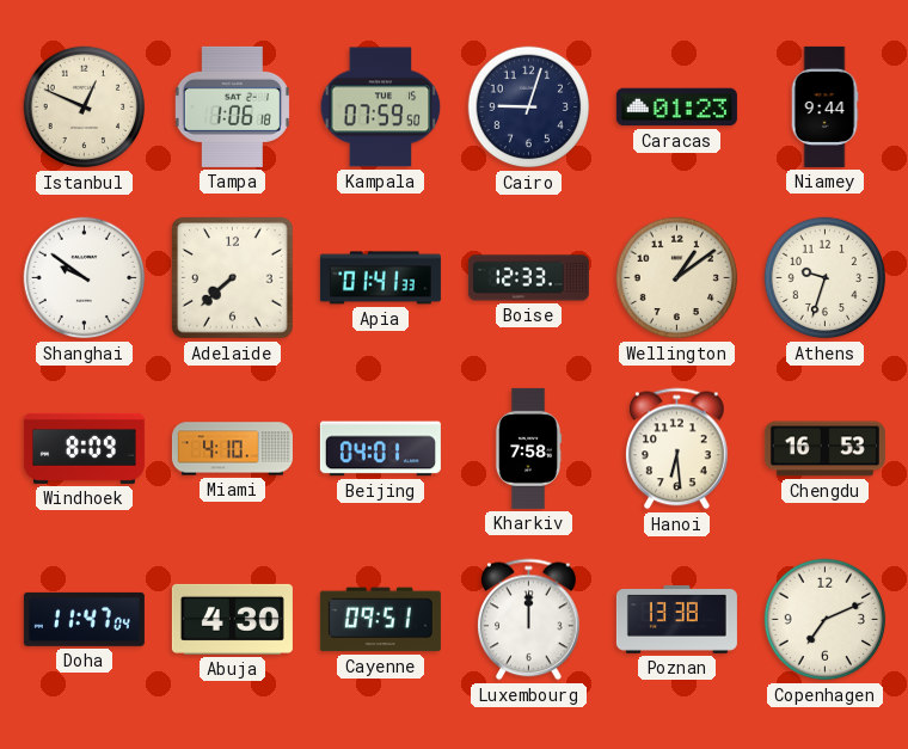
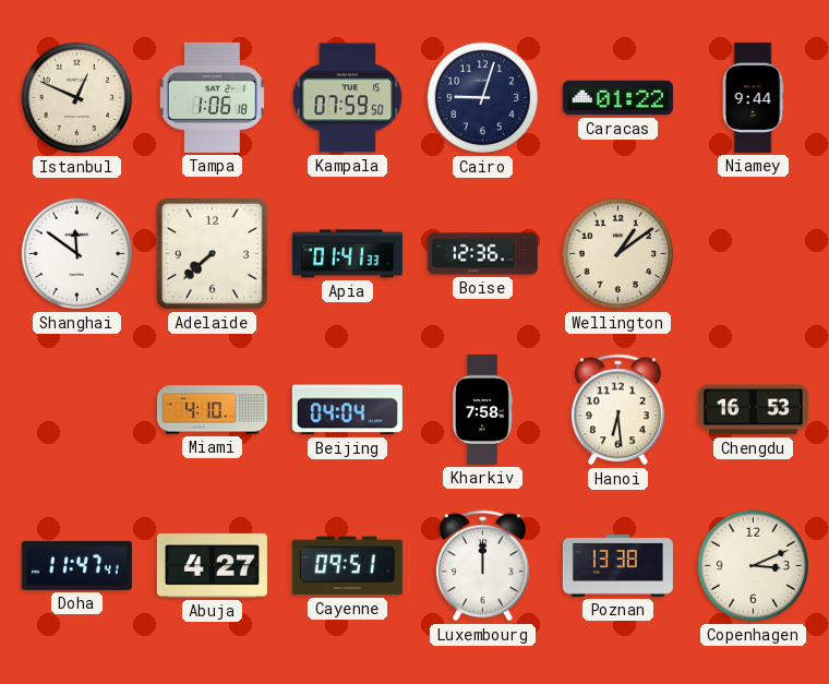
Caracas: 01:23 -> 01:22
Shanghai: 9:51 -> 11:51
Boise: 12:33 -> 12:36
Athens: 9:33 -> none
Windhoek: 8:09 -> none
Beijing: 04:01 -> 04:04
Doha: 11:47:04 -> 11:47:41
Abuja: 4:30 -> 4:27
Copenhagen: 7:11 -> 3:11
